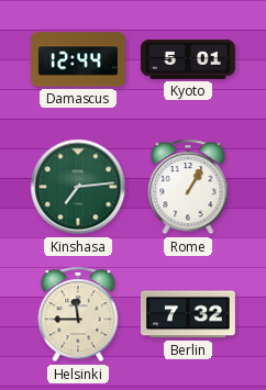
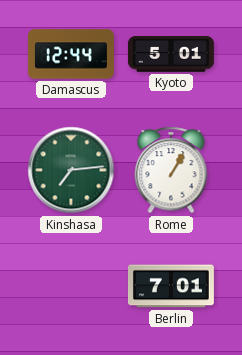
Helsinki: 11:45 -> none
Berlin: 7:32 -> 7:01
